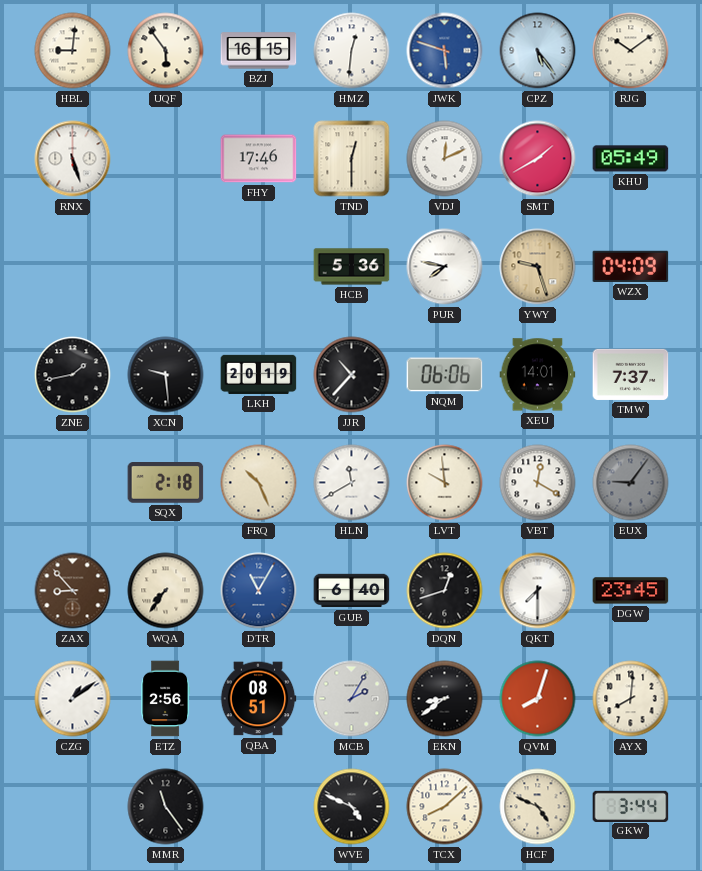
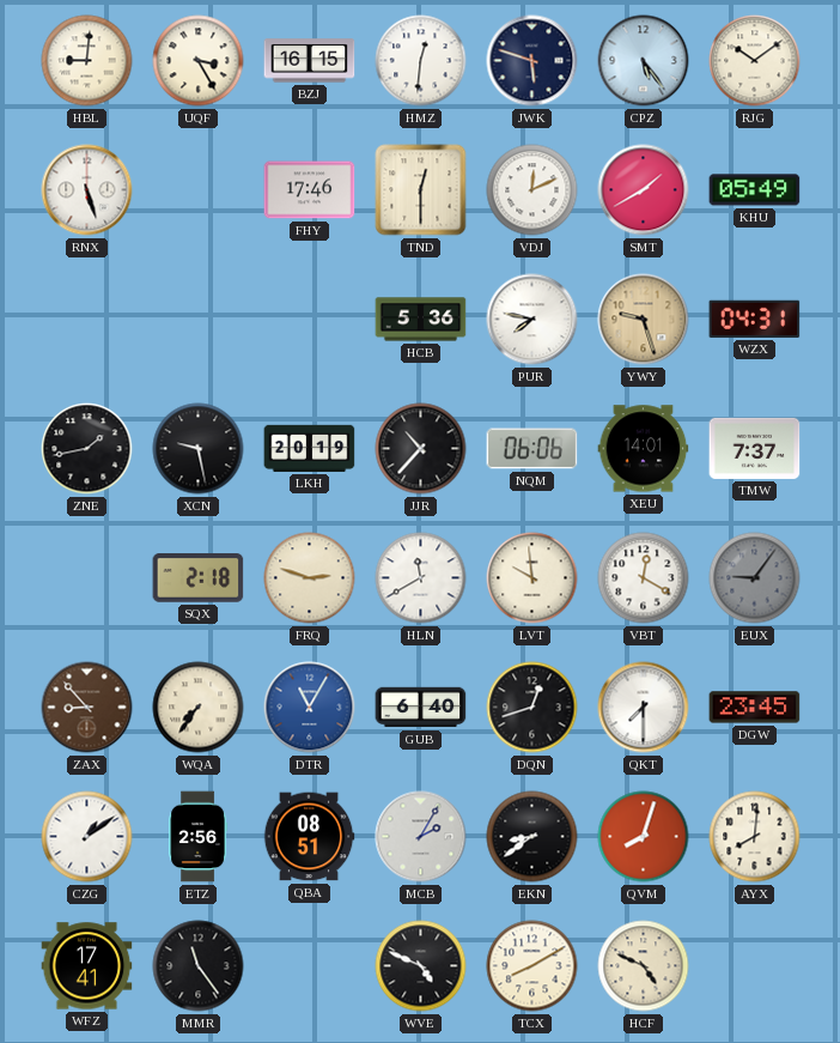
UQF: 5:54 -> 3:25
JWK dial: blue -> navy
WZX: 04:09 -> 04:31
XCN: 9:29 -> 9:28
FRQ: 10:26 -> 2:48
WFZ: none -> 17:41
TCX: 8:08 -> 8:10
GKW: 3:44 -> none
